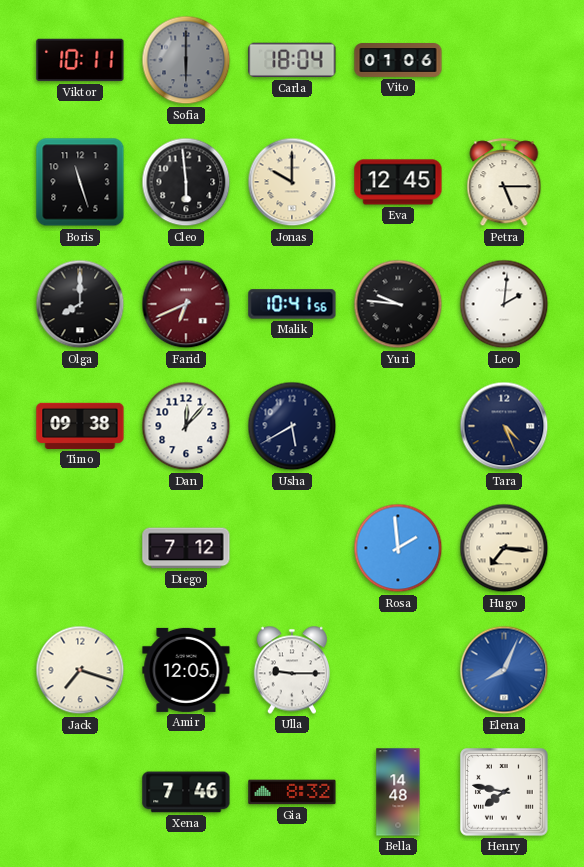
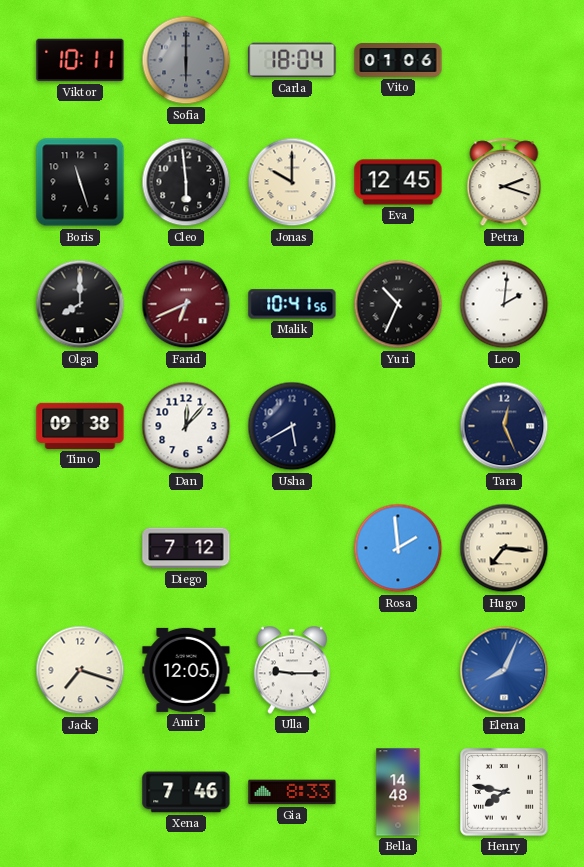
Petra: 5:15 -> 2:18
Yuri: 9:46 -> 10:34
Tara: 4:26 -> 12:26
Gia: 8:32 -> 8:33
